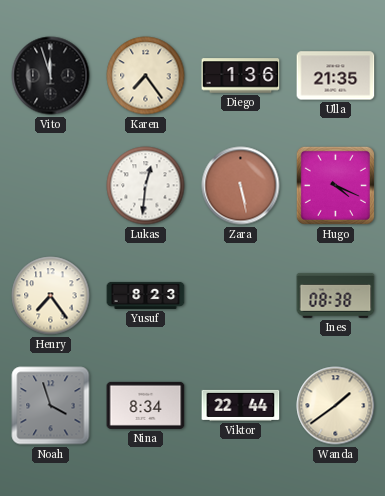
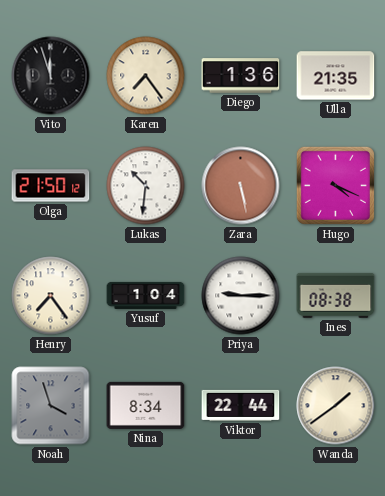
Olga: none -> 21:50
Lukas: 12:31 -> 10:31
Yusuf: 8:23 -> 1:04
Priya: none -> 9:15
